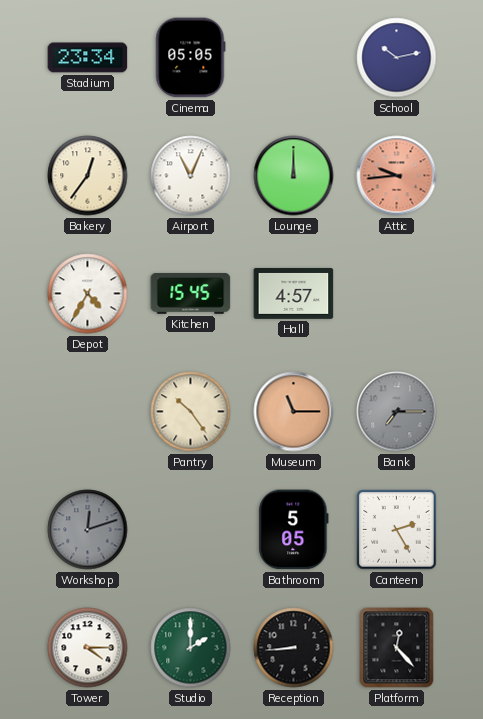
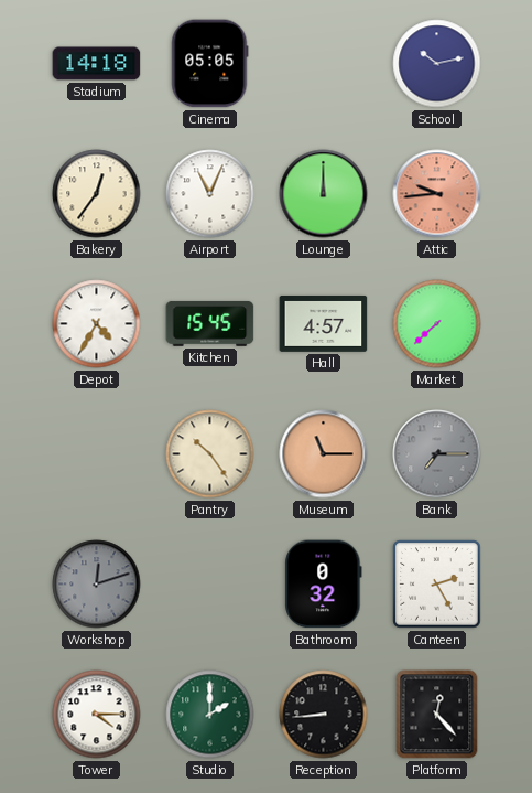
Stadium: 23:34 -> 14:18
Market: none -> 7:38
Bathroom: 5:05 -> 0:32
